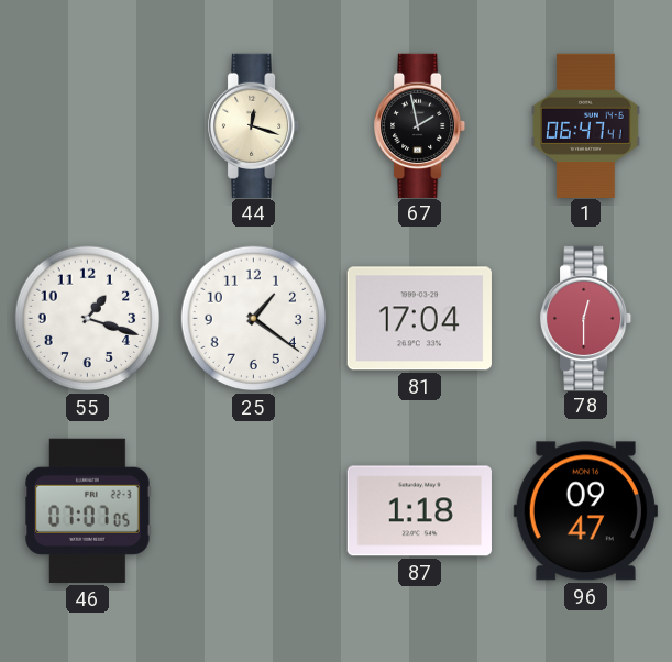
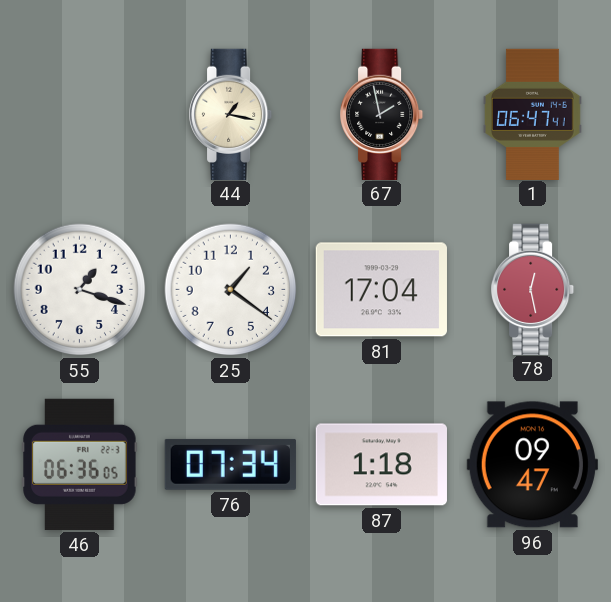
44: 12:18 -> 1:17
78: 12:30 -> 12:28
46: 07:07 -> 06:36
76: none -> 07:34
